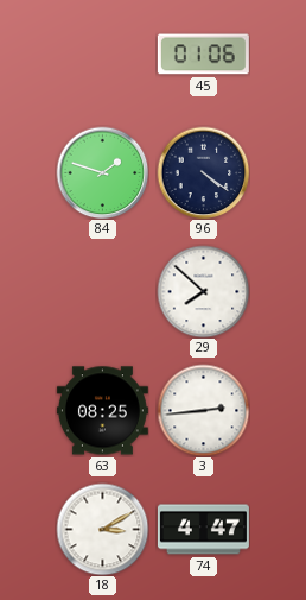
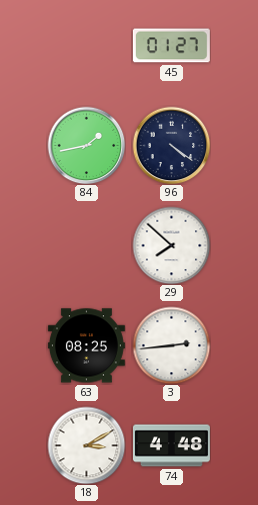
45: 01:06 -> 01:27
84: 1:48 -> 1:43
74: 4:47 -> 4:48
